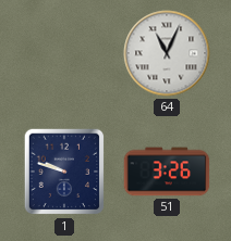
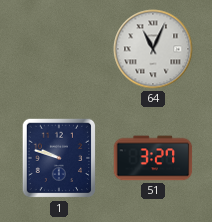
51: 3:26 -> 3:27
